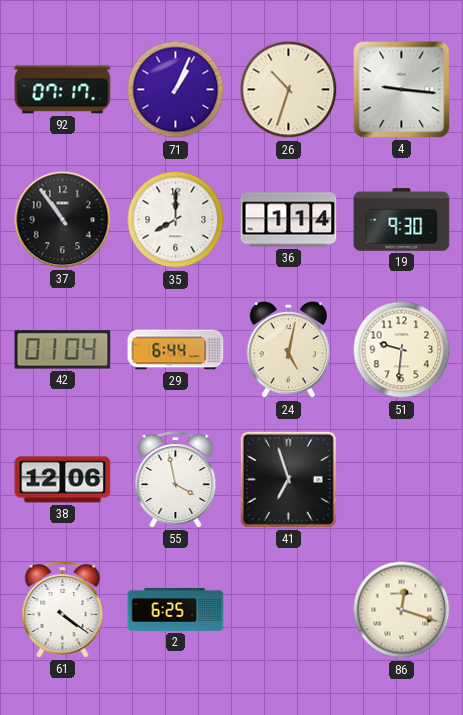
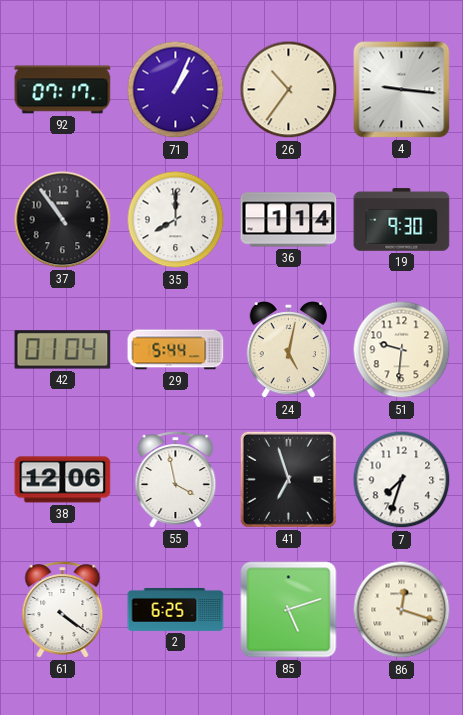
26: 10:33 -> 10:36
29: 6:44 -> 5:44
7: none -> 7:33
85: none -> 5:12
